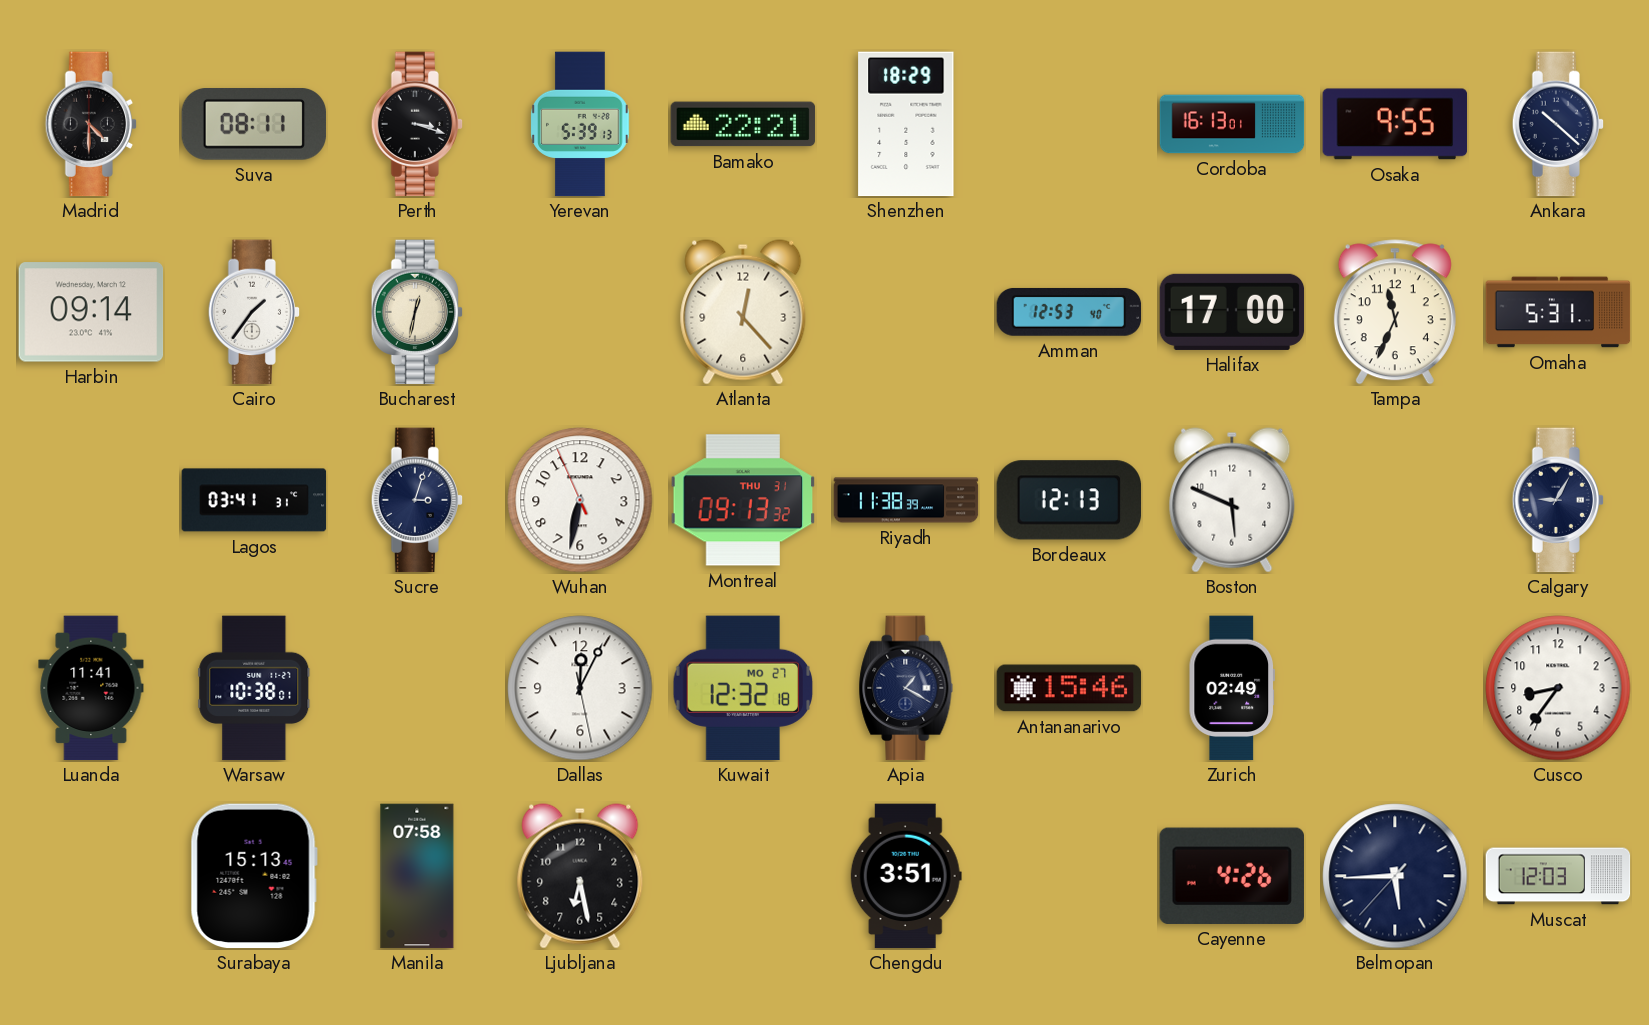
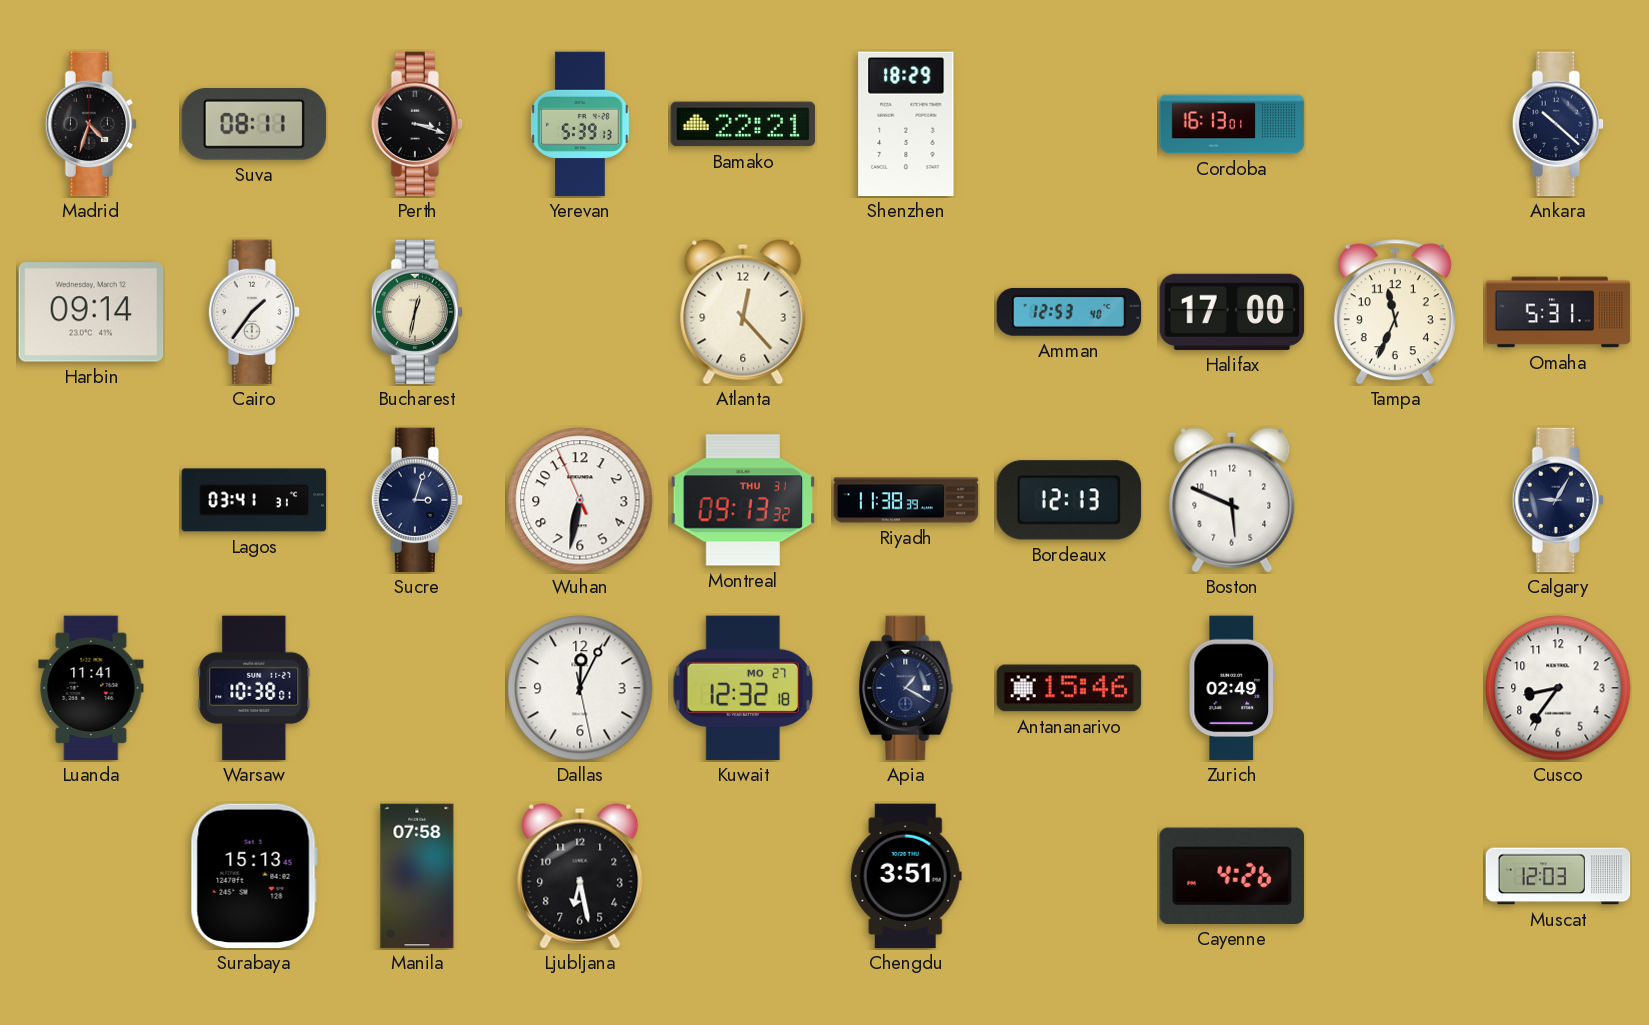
Madrid: 4:30 -> 4:33
Osaka: 9:55 -> none
Belmopan: 5:44 -> none
